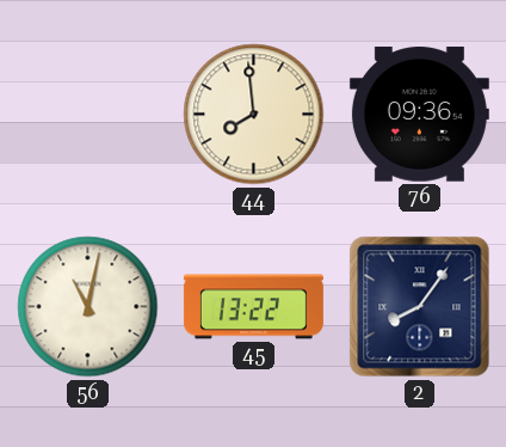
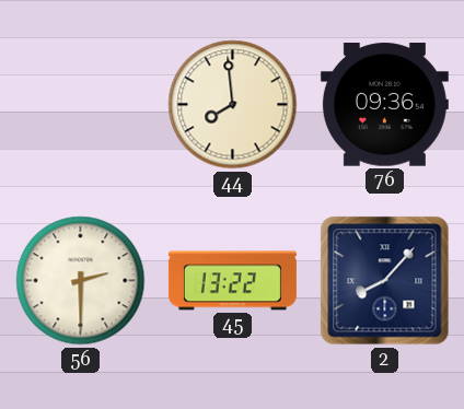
56: 11:02 -> 2:30
2: 8:06 -> 8:07
